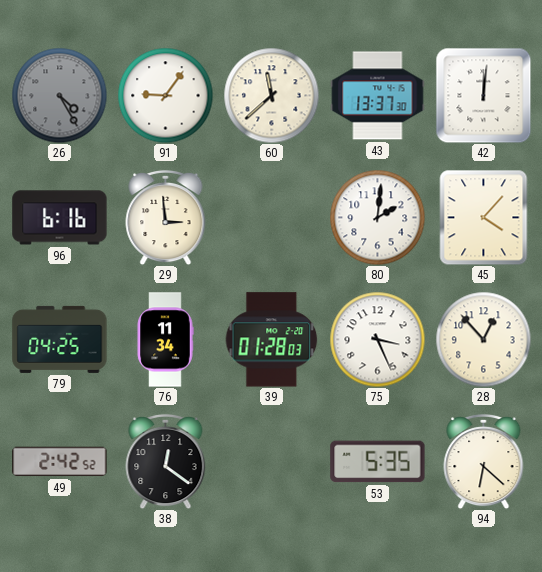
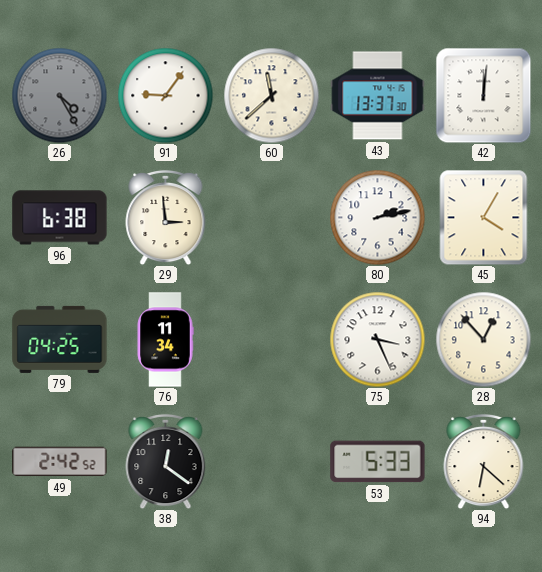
96: 6:16 -> 6:38
80: 2:01 -> 2:13
45: 4:07 -> 4:05
39: 01:28 -> none
53: 5:35 -> 5:33
